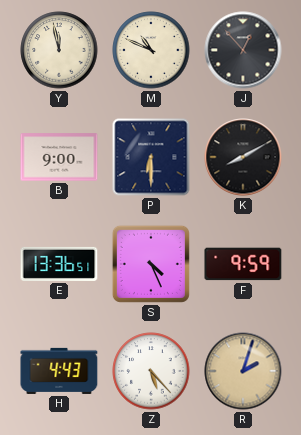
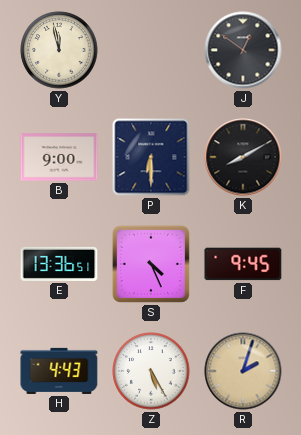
M: 10:49 -> none
J: 12:53 -> 12:51
F: 9:59 -> 9:45
Z: 5:23 -> 5:25
